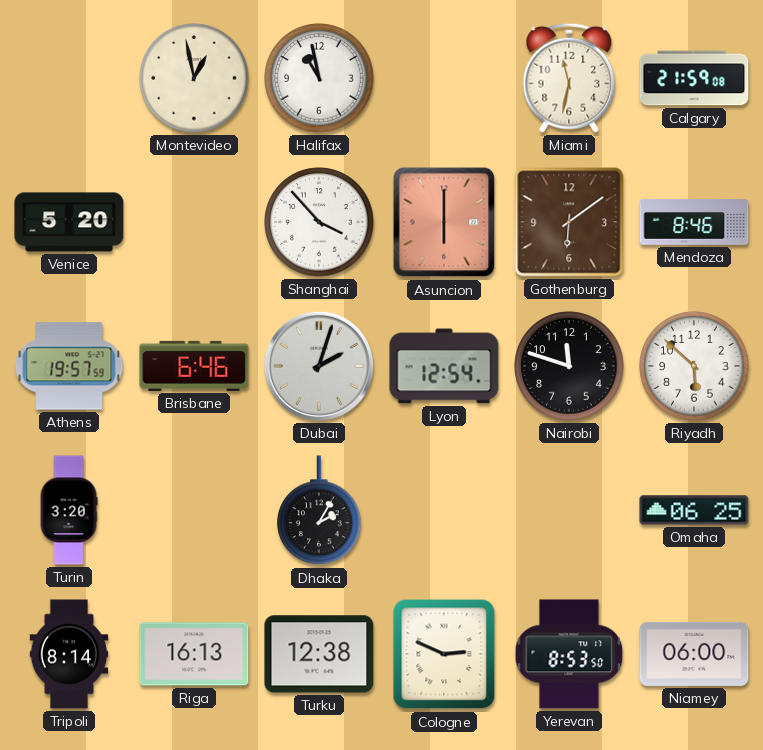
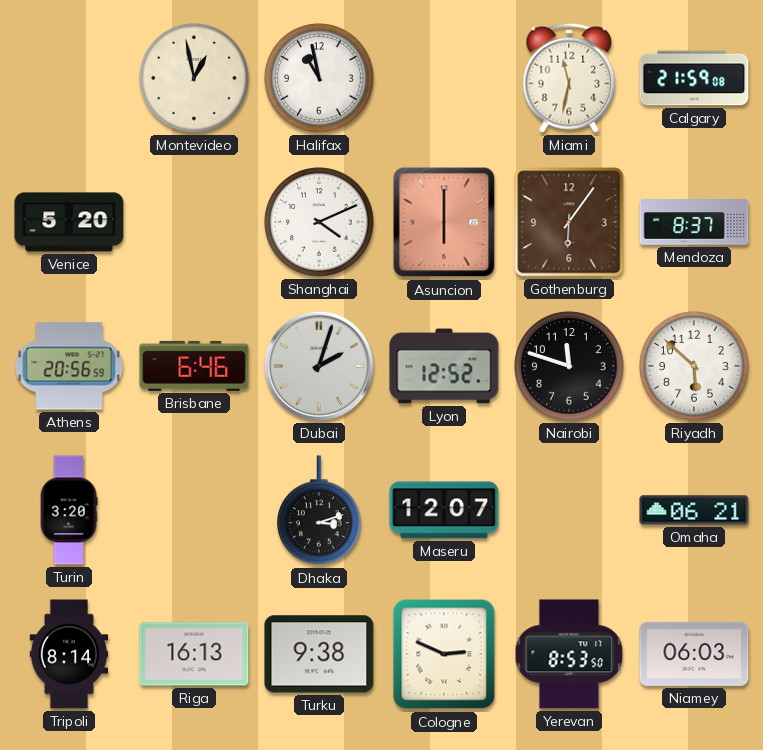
Shanghai: 3:53 -> 4:11
Gothenburg: 6:09 -> 6:06
Mendoza: 8:46 -> 8:37
Athens: 19:57 -> 20:56
Lyon: 12:54 -> 12:52
Dhaka: 2:05 -> 3:12
Maseru: none -> 12:07
Omaha: 06:25 -> 06:21
Turku: 12:38 -> 9:38
Niamey: 06:00 -> 06:03
